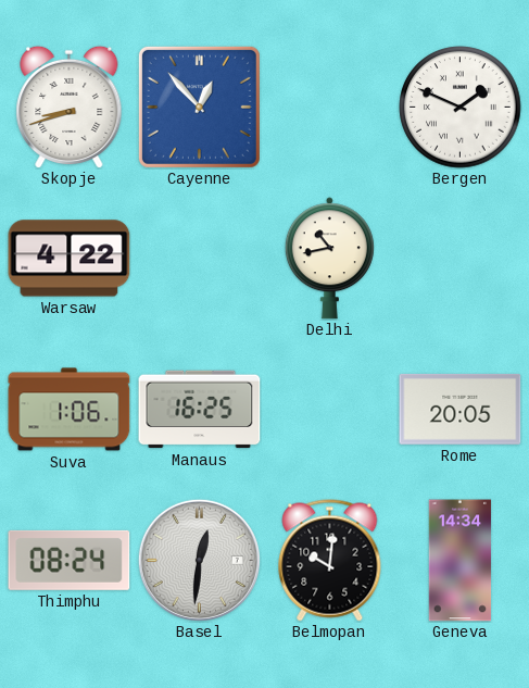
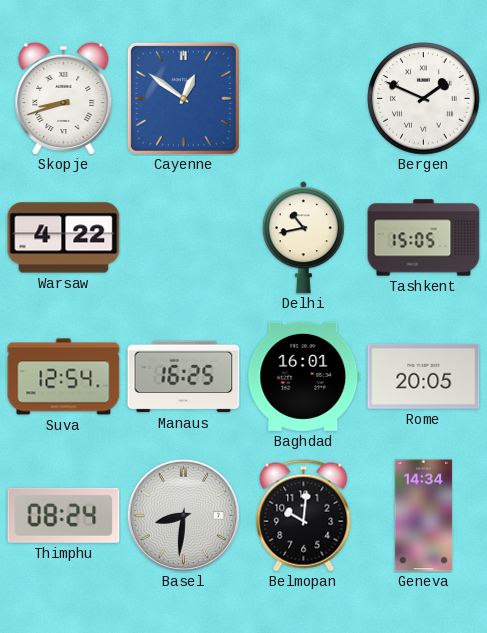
Cayenne: 12:53 -> 12:51
Tashkent: none -> 15:05
Suva: 1:06 -> 12:54
Baghdad: none -> 16:01
Basel: 12:31 -> 8:31
